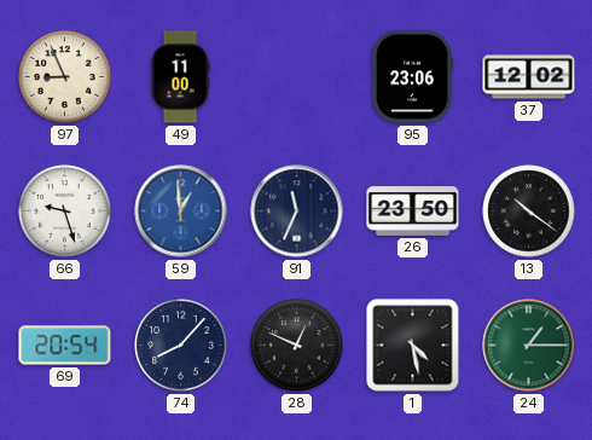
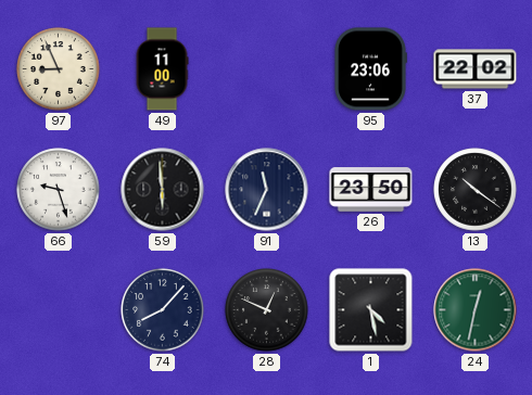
37: 12:02 -> 22:02
59: 12:59 -> 5:59
59 dial: blue -> black
69: 20:54 -> none
24: 1:15 -> 12:32
